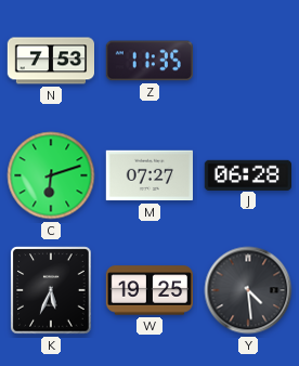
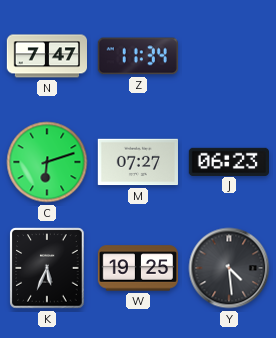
N: 7:53 -> 7:47
Z: 11:35 -> 11:34
J: 06:28 -> 06:23
